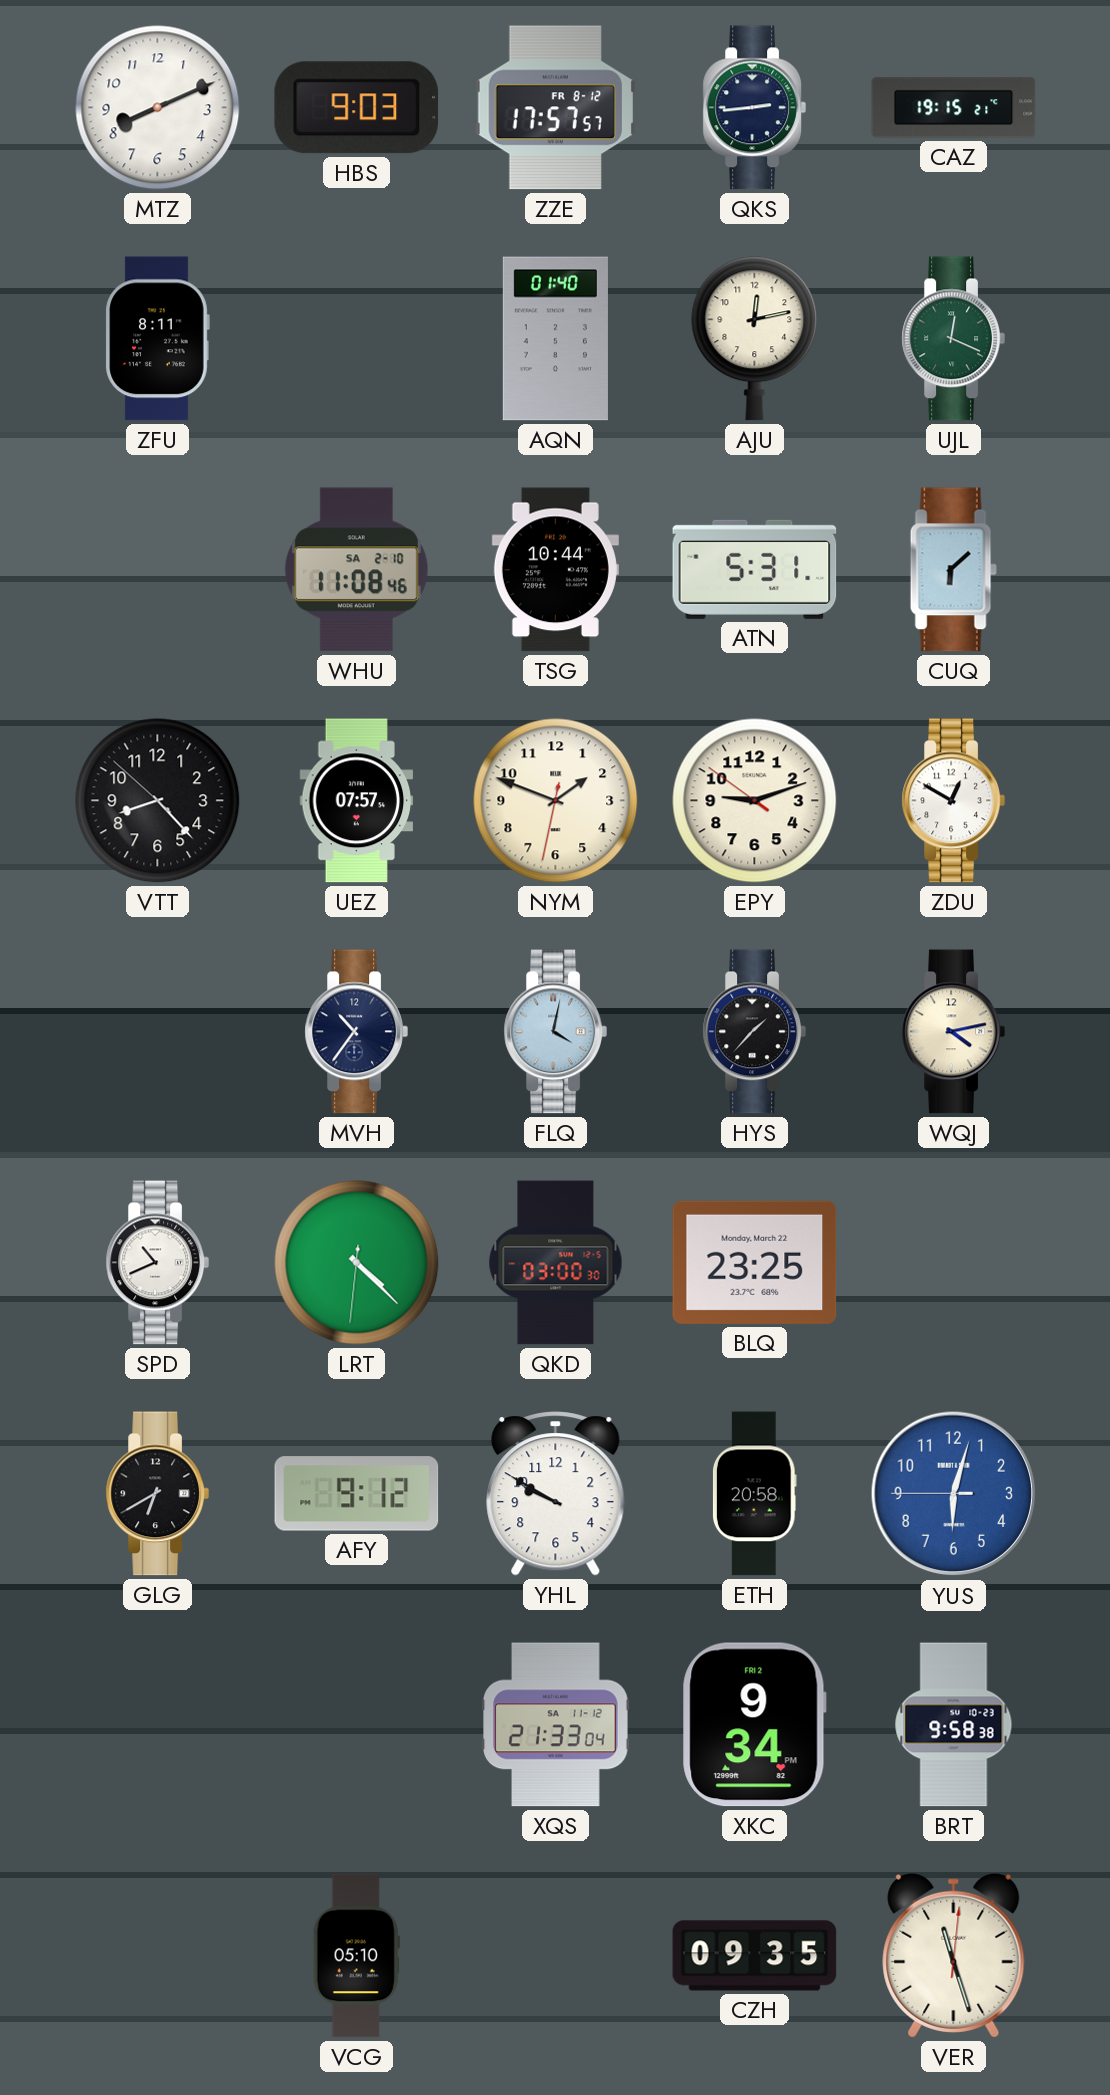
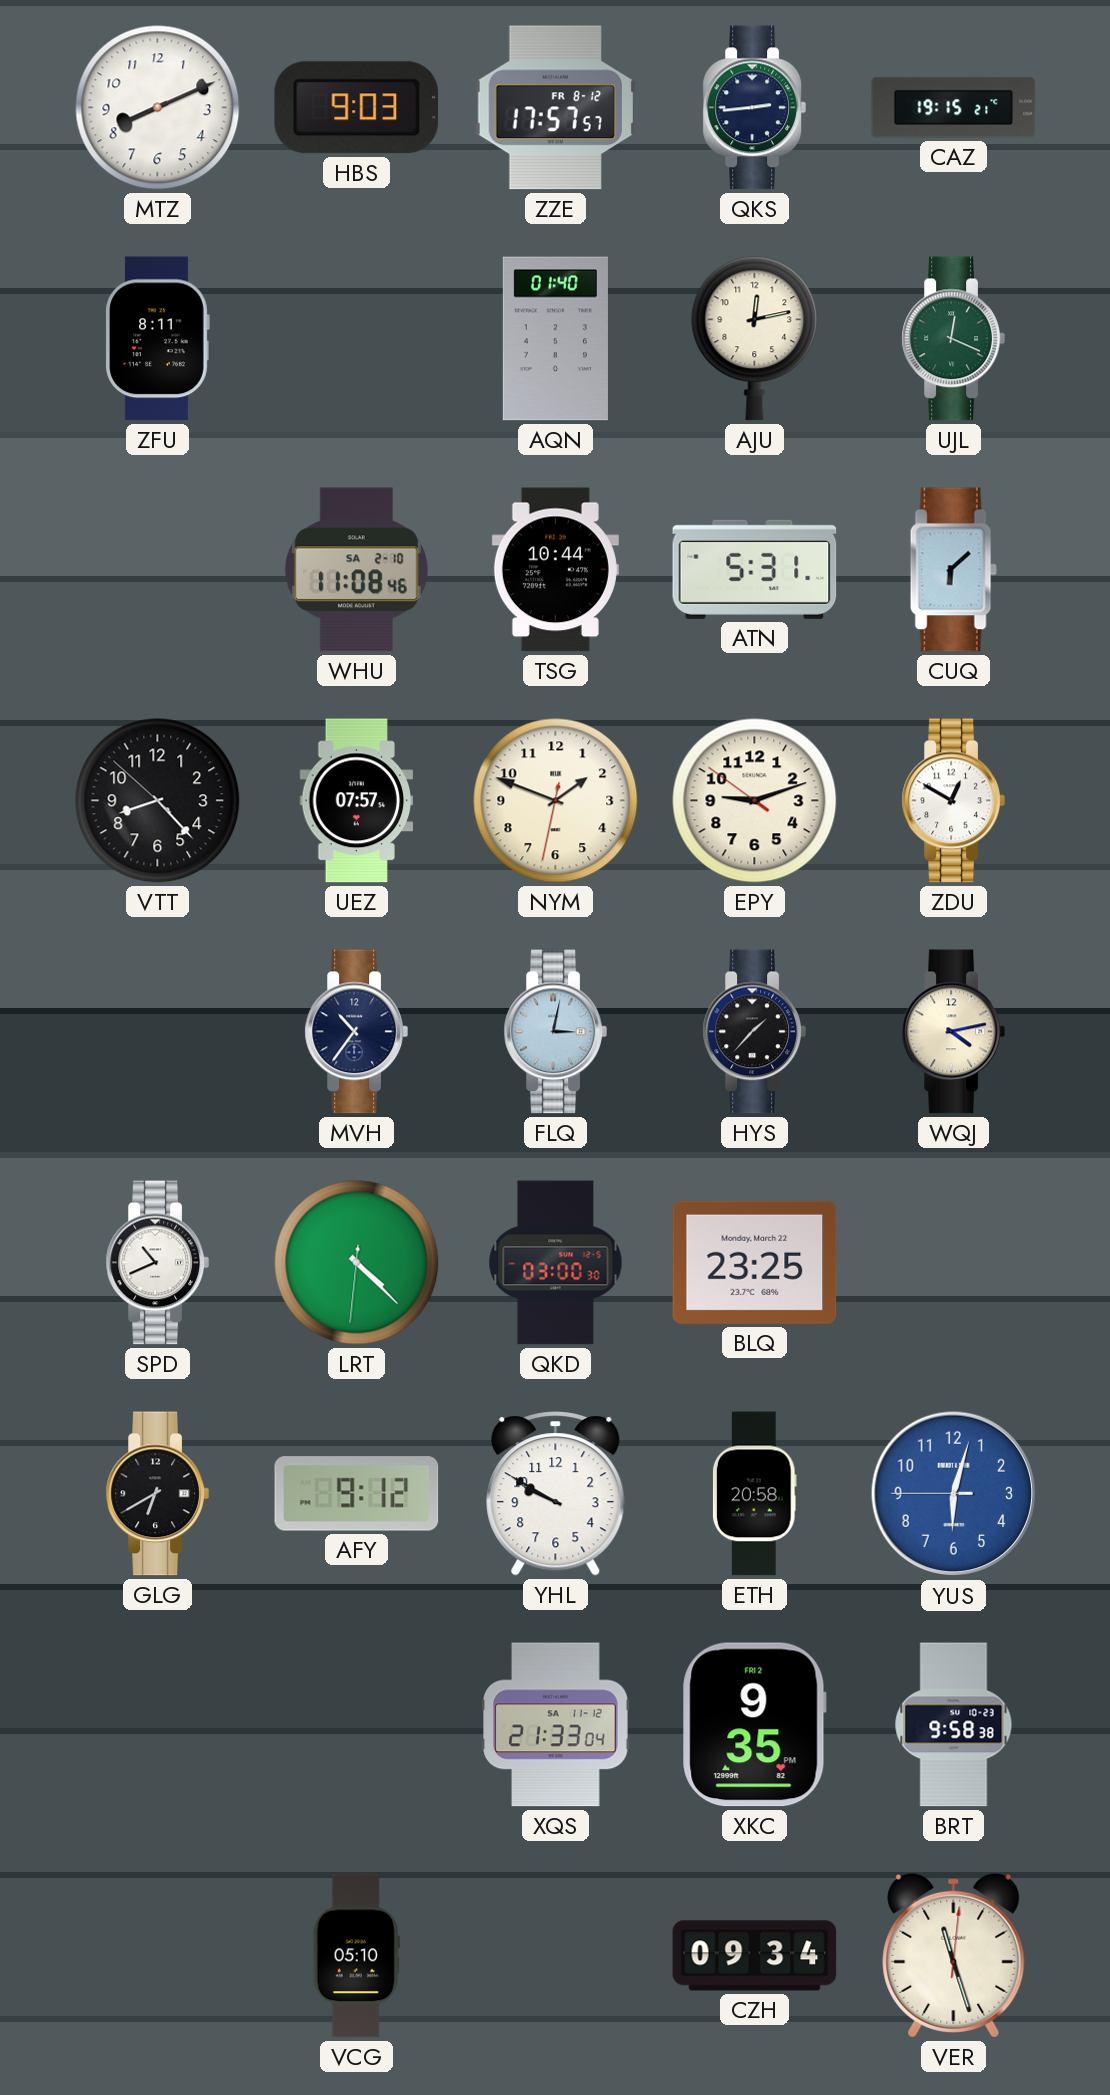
FLQ: 4:02 -> 3:02
XKC: 9:34 -> 9:35
CZH: 09:35 -> 09:34
